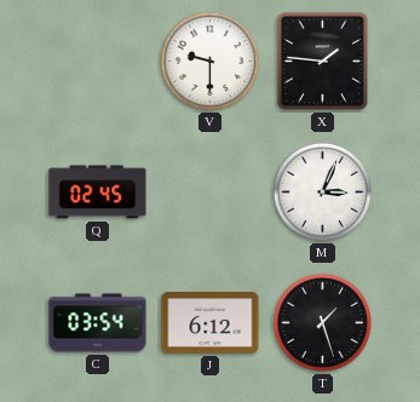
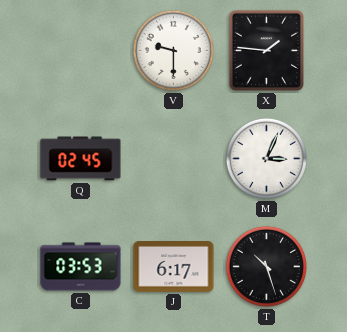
C: 03:54 -> 03:53
J: 6:12 -> 6:17
T: 1:27 -> 10:27
